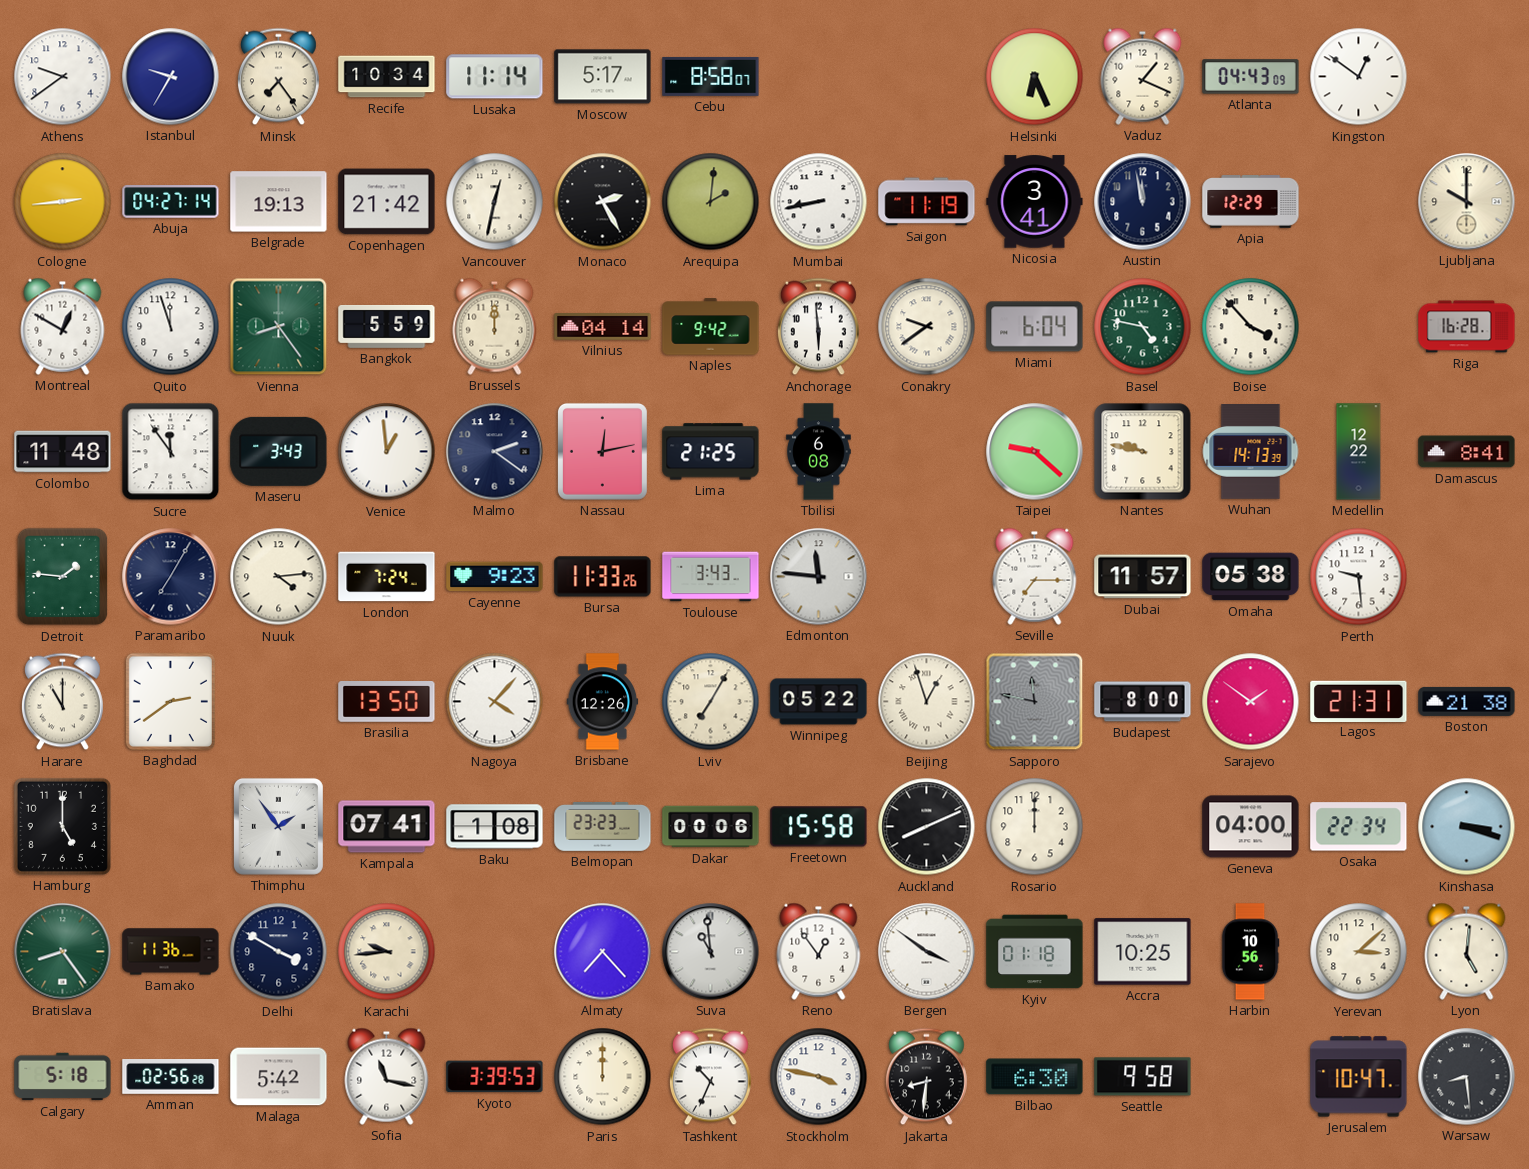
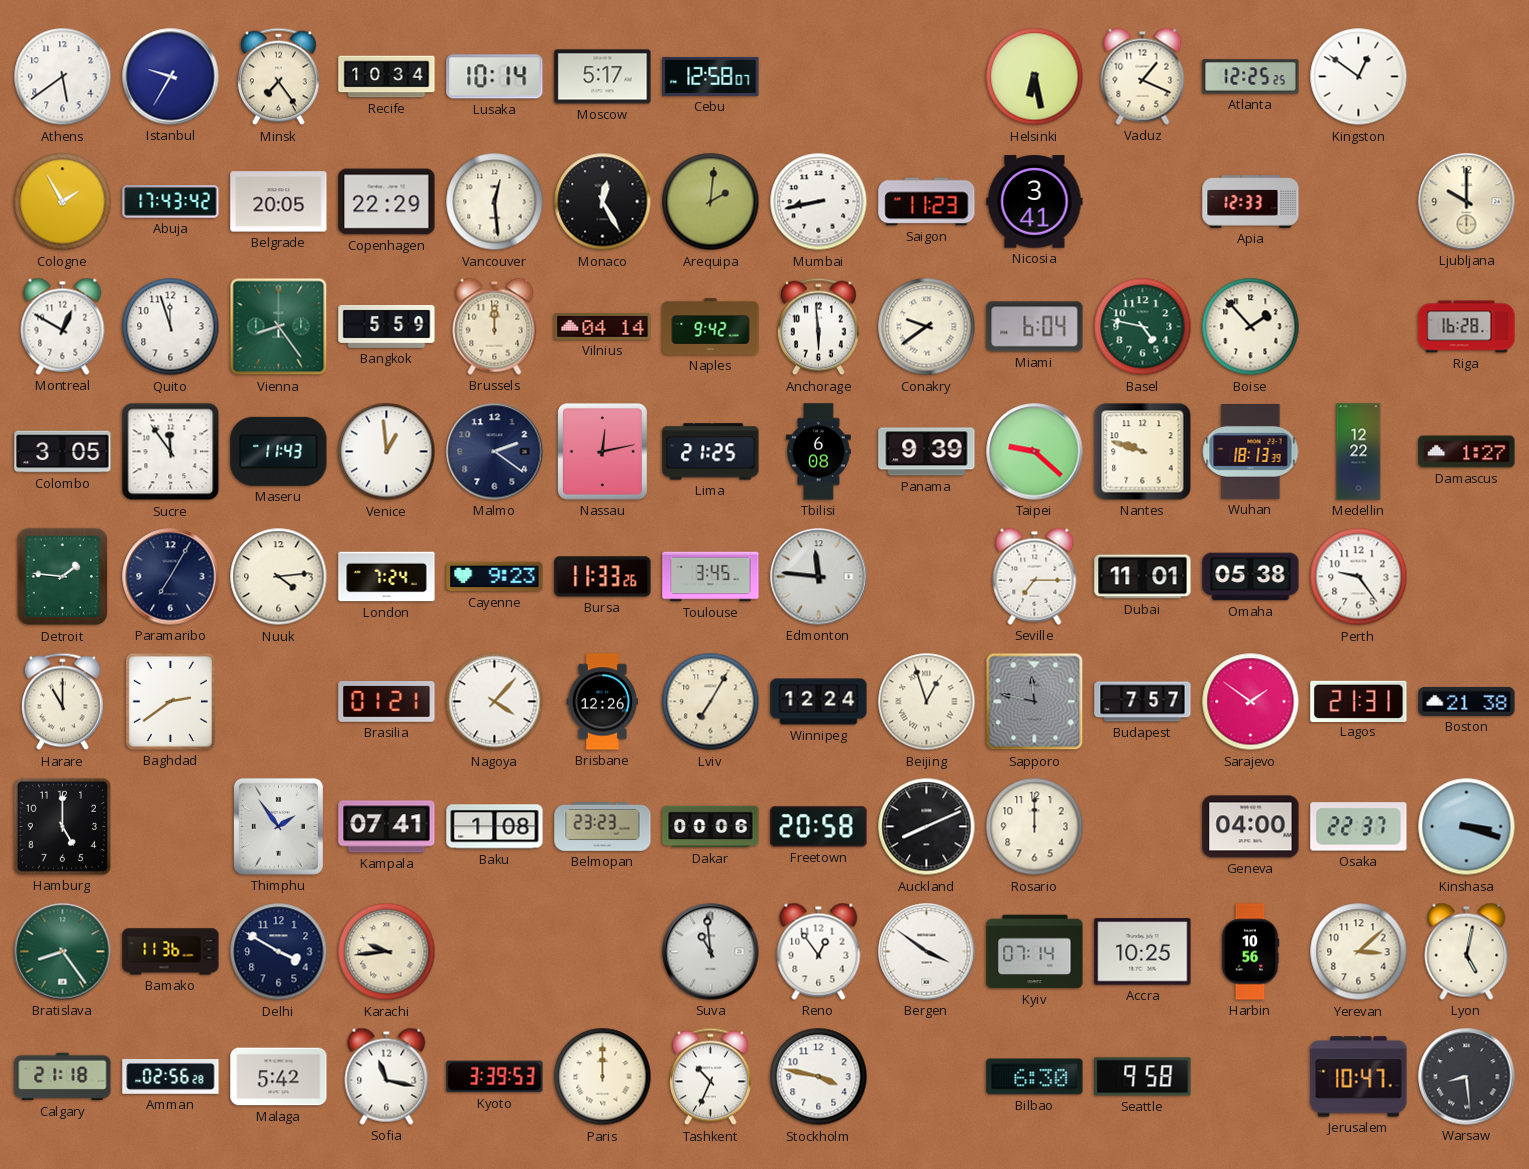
Athens: 9:39 -> 5:39
Lusaka: 11:14 -> 10:14
Cebu: 8:58 -> 12:58
Helsinki: 6:26 -> 6:28
Atlanta: 04:43 -> 12:25
Cologne: 2:44 -> 1:55
Abuja: 04:27 -> 17:43
Belgrade: 19:13 -> 20:05
Copenhagen: 21:42 -> 22:29
Vancouver: 12:32 -> 12:29
Monaco: 2:25 -> 12:25
Saigon: 11:19 -> 11:23
Austin: 11:58 -> none
Apia: 12:29 -> 12:33
Boise: 3:53 -> 1:53
Colombo: 11:48 -> 3:05
Maseru: 3:43 -> 11:43
Panama: none -> 9:39
Nantes: 9:47 -> 9:48
Wuhan: 14:13 -> 18:13
Damascus: 8:41 -> 1:27
Toulouse: 3:43 -> 3:45
Dubai: 11:57 -> 11:01
Perth: 9:29 -> 9:24
Brasilia: 13:50 -> 01:21
Winnipeg: 05:22 -> 12:24
Budapest: 8:00 -> 7:57
Freetown: 15:58 -> 20:58
Osaka: 22:34 -> 22:37
Almaty: 7:23 -> none
Kyiv: 01:18 -> 07:14
Lyon: 5:01 -> 5:02
Calgary: 5:18 -> 21:18
Jakarta: 8:31 -> none
